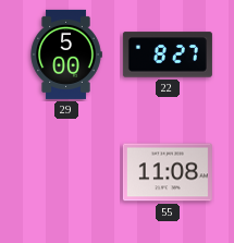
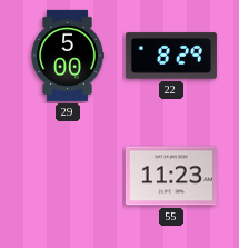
22: 8:27 -> 8:29
55: 11:08 -> 11:23
